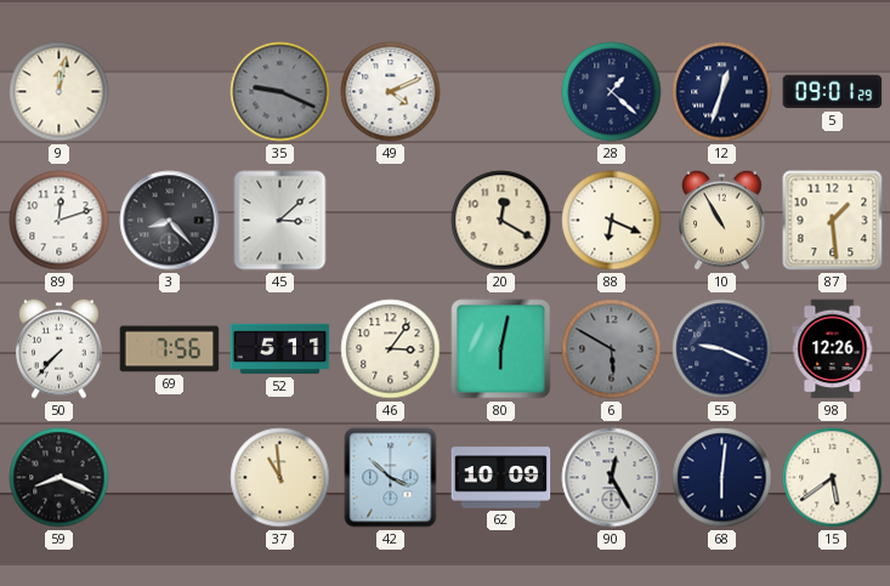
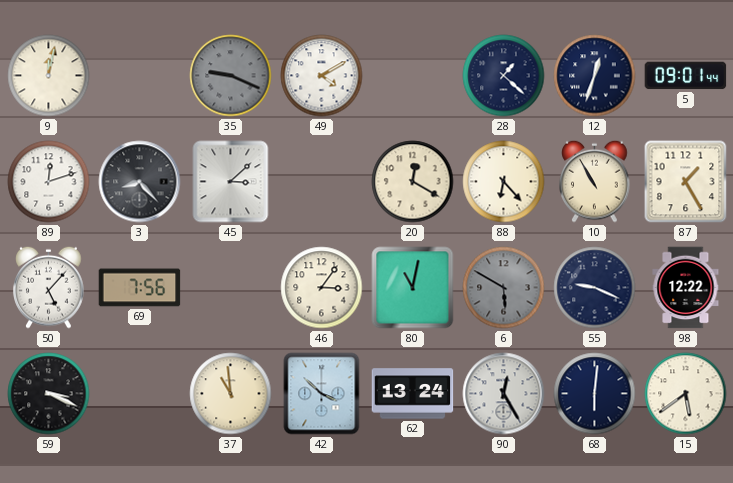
49: 4:11 -> 4:10
5: 09:01:29 -> 09:01:44
88: 6:19 -> 6:23
87: 1:29 -> 1:25
50: 7:37 -> 5:07
52: 5:11 -> none
80: 6:02 -> 11:02
98: 12:26 -> 12:22
59: 8:19 -> 3:19
62: 10:09 -> 13:24
